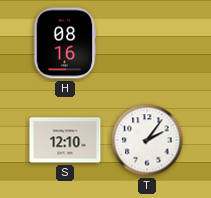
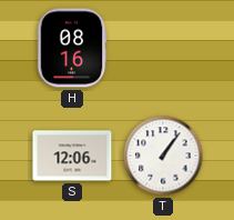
S: 12:10 -> 12:06
T: 2:06 -> 1:06
